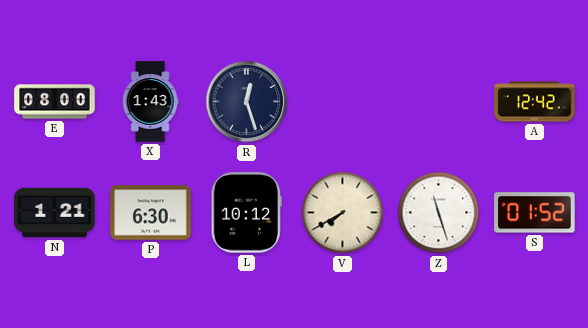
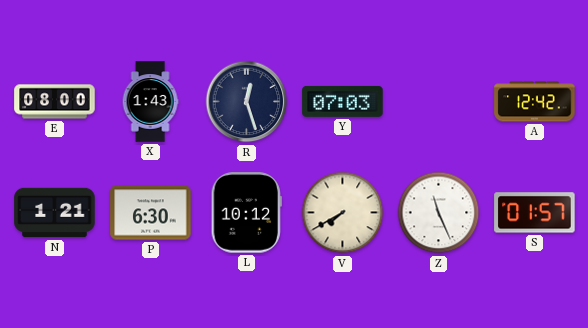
Y: none -> 07:03
Z: 11:27 -> 11:26
S: 01:52 -> 01:57
